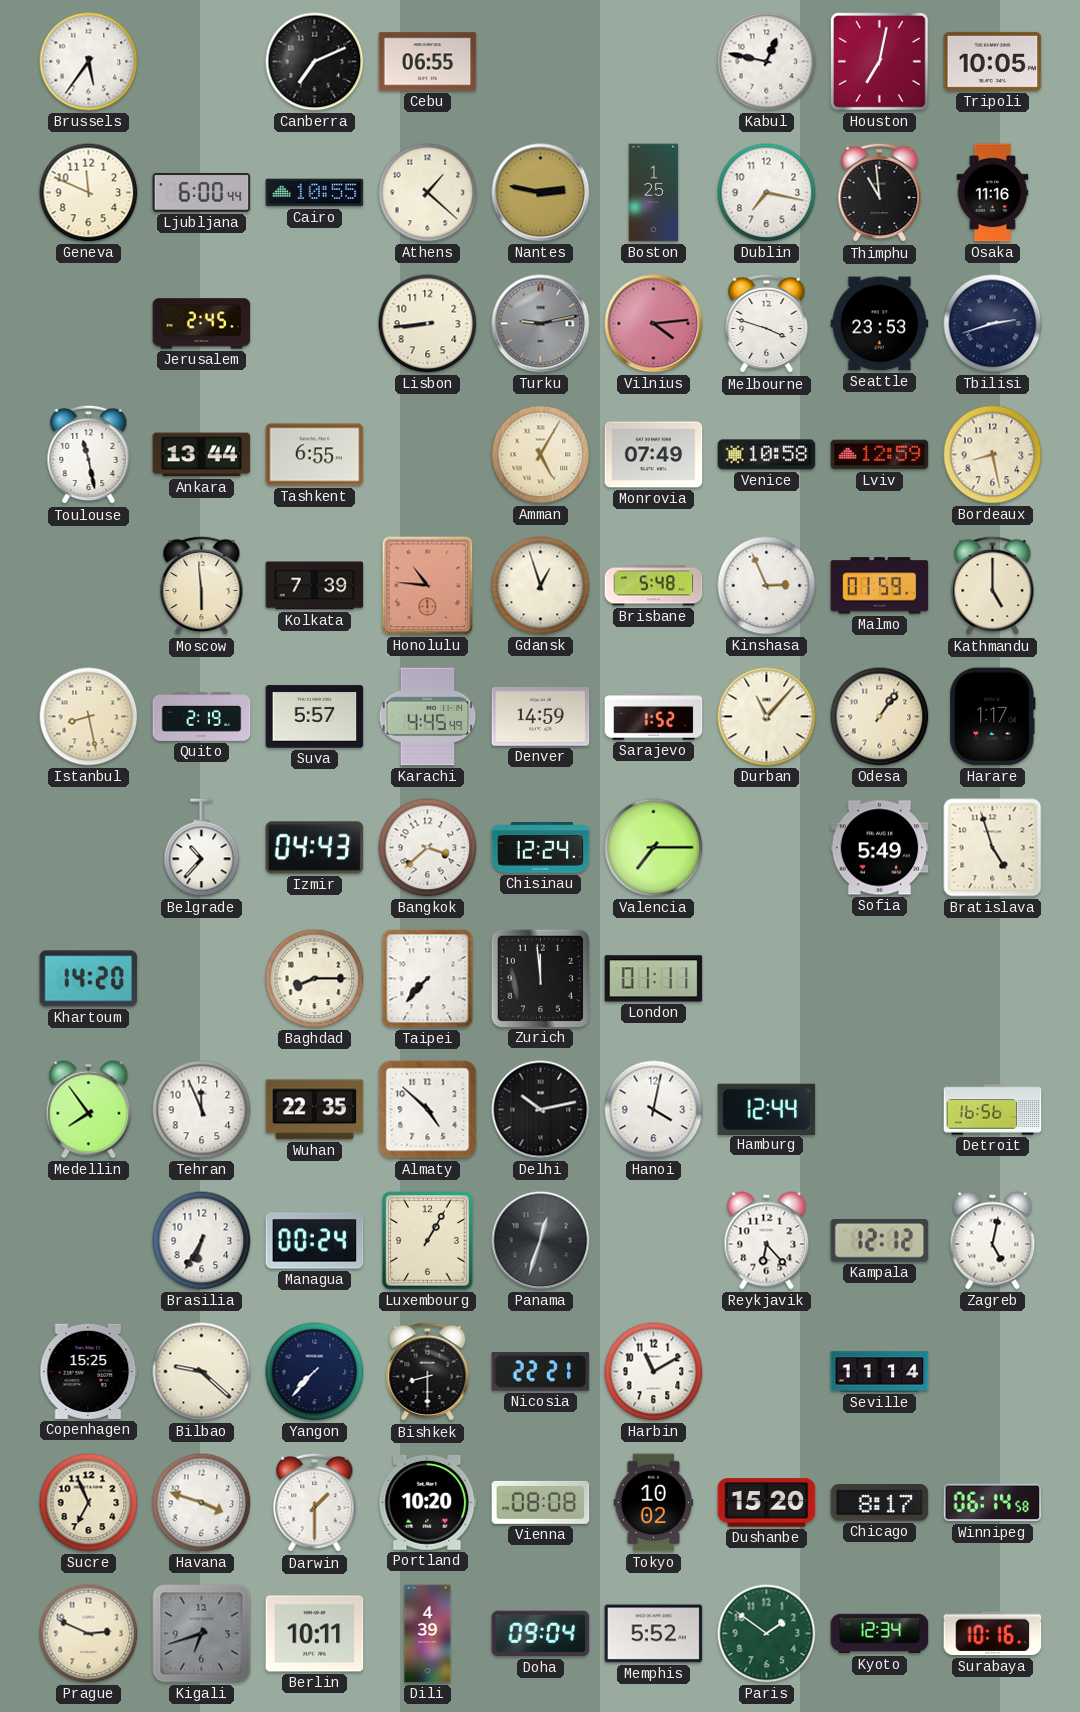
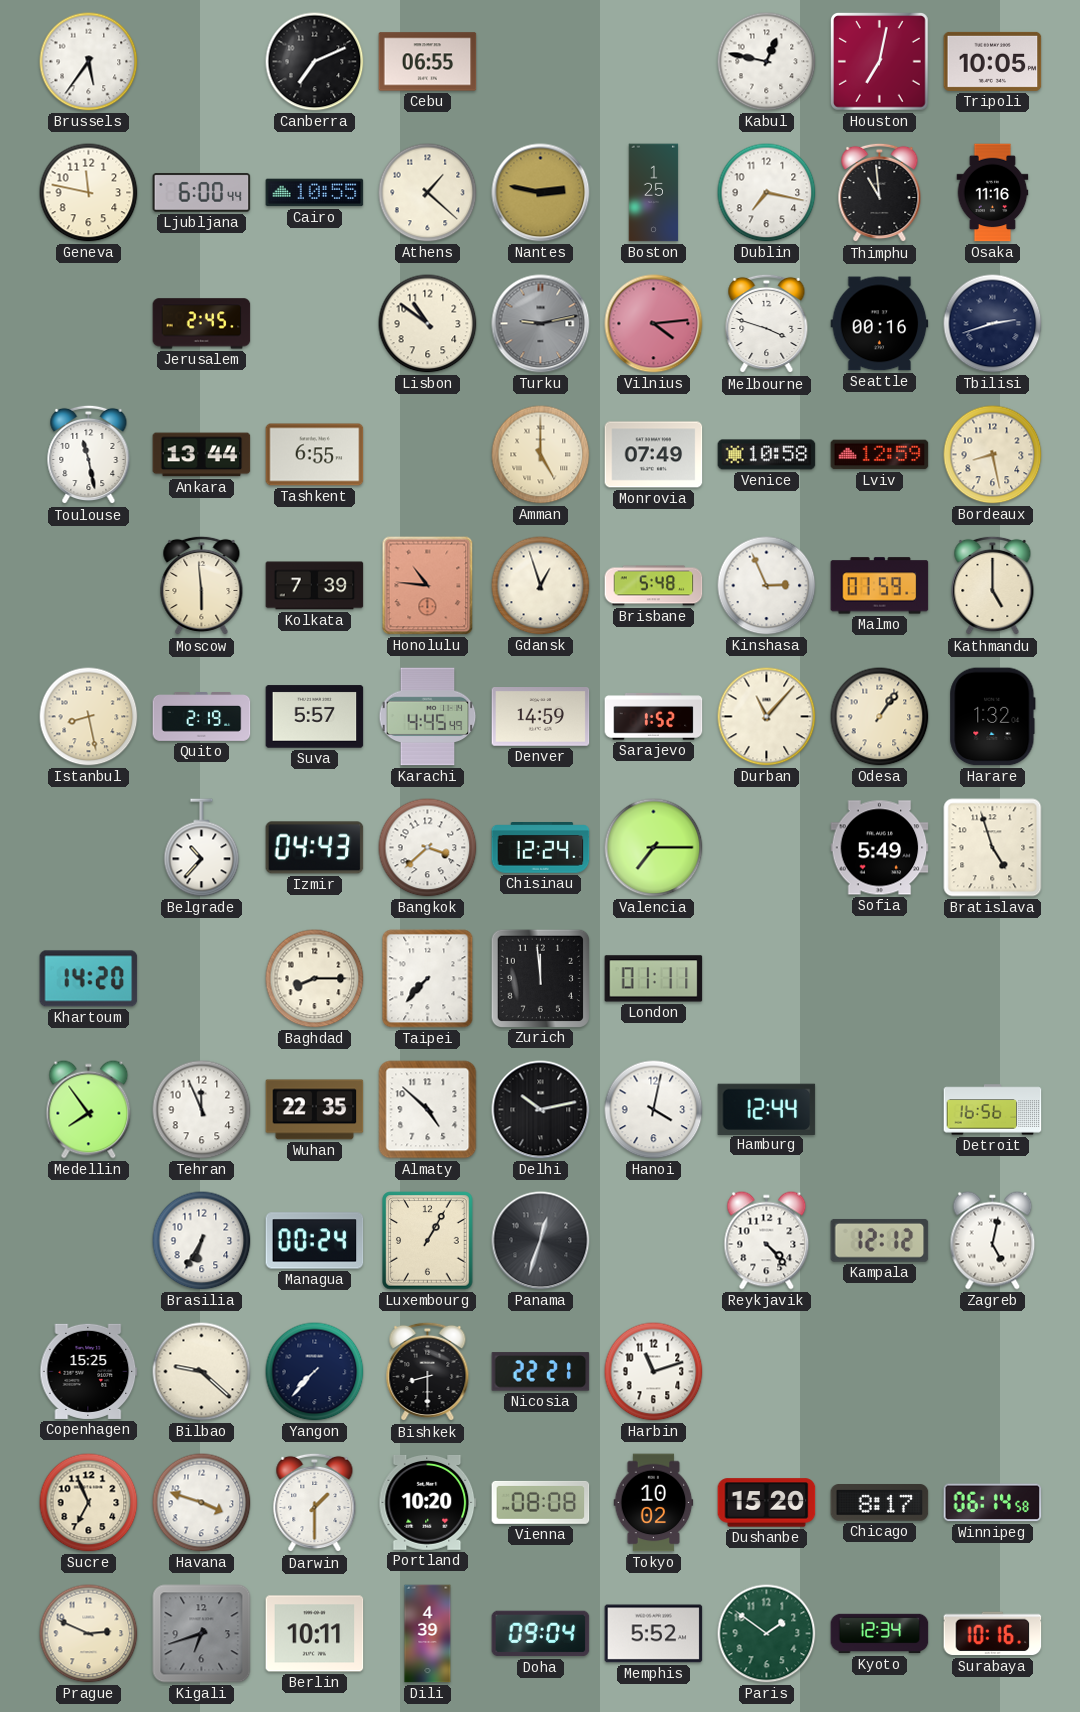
Geneva: 11:49 -> 11:47
Lisbon: 8:44 -> 10:51
Seattle: 23:53 -> 00:16
Amman: 5:05 -> 5:00
Harare: 1:17 -> 1:32
Reykjavik: 6:23 -> 4:23
Harbin: 11:10 -> 11:12
Seville: 11:14 -> none
